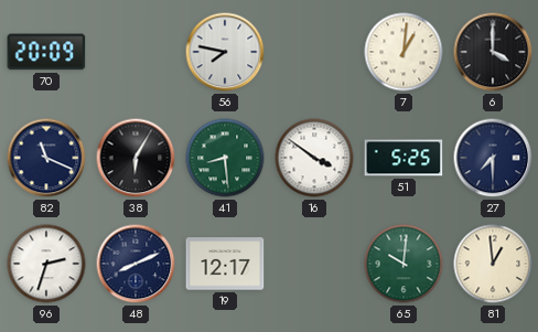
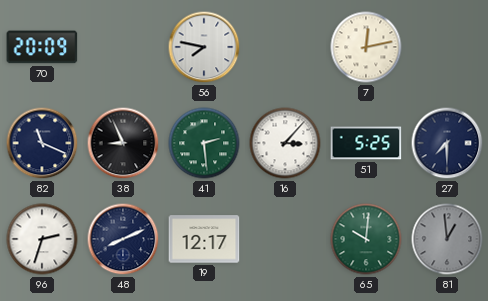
7: 1:01 -> 12:13
6: 4:00 -> none
38: 6:05 -> 8:56
41: 8:29 -> 2:29
16: 3:51 -> 3:07
81 dial: cream -> grey
